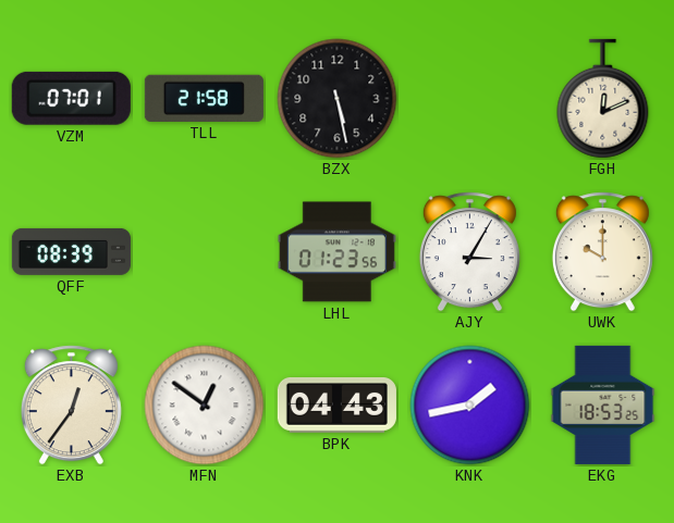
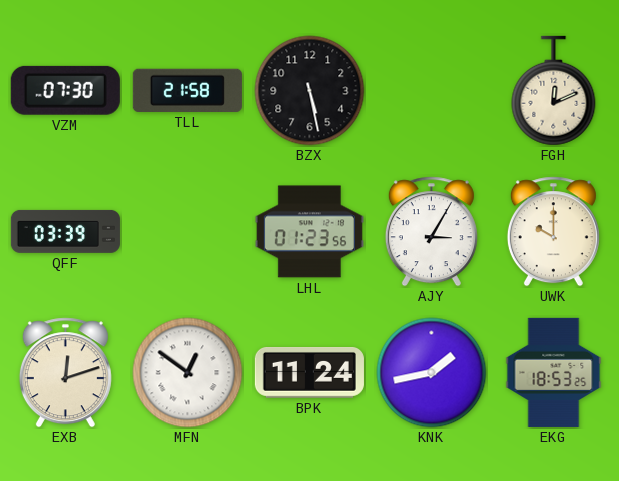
VZM: 07:01 -> 07:30
QFF: 08:39 -> 03:39
EXB: 12:36 -> 12:12
BPK: 04:43 -> 11:24
